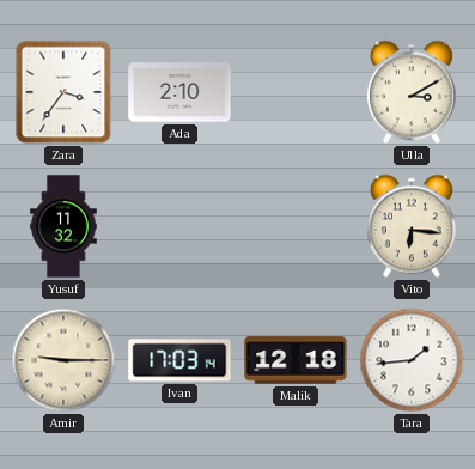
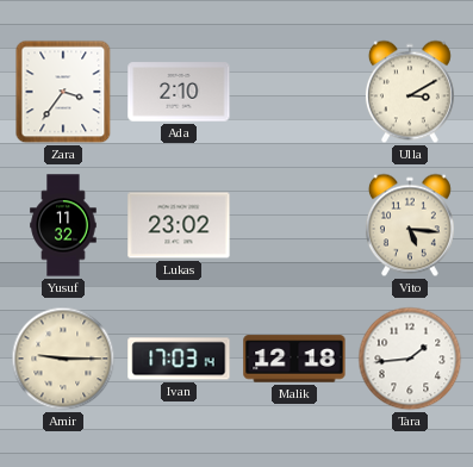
Lukas: none -> 23:02
Vito: 6:16 -> 5:16
